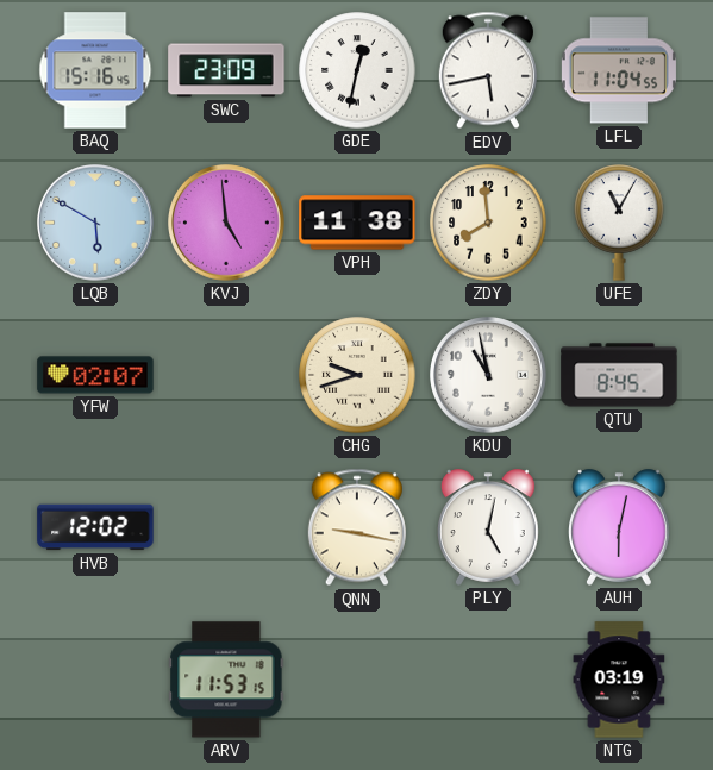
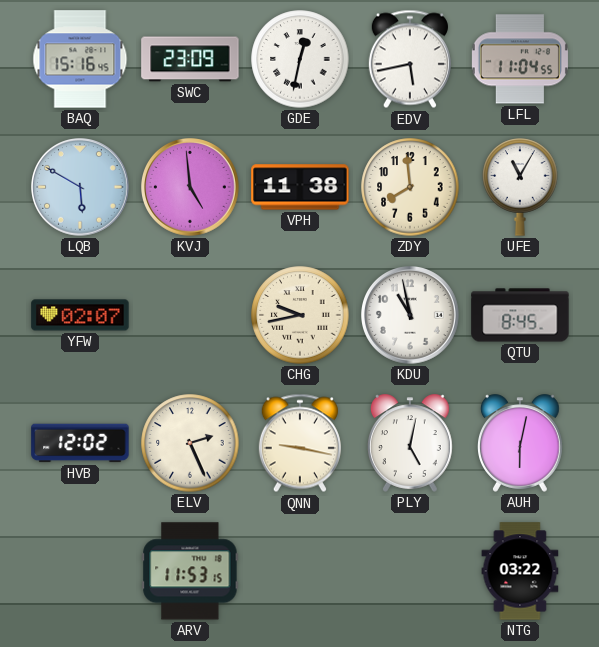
CHG: 9:42 -> 9:43
ELV: none -> 2:26
NTG: 03:19 -> 03:22
